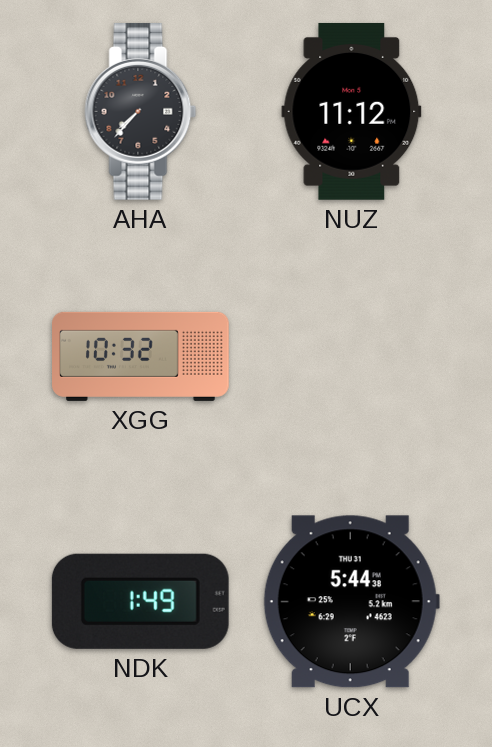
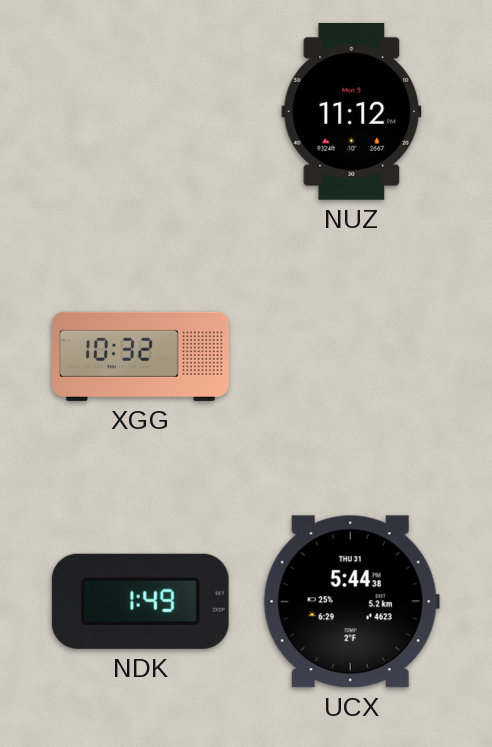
AHA: 7:37 -> none
